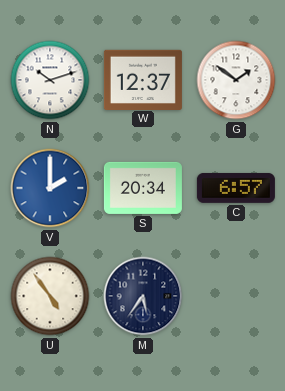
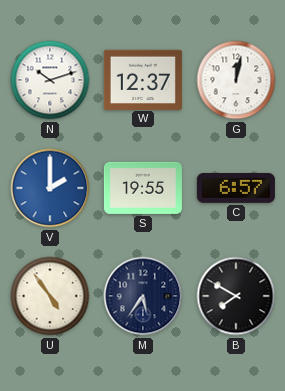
G: 1:51 -> 12:02
S: 20:34 -> 19:55
B: none -> 7:50
